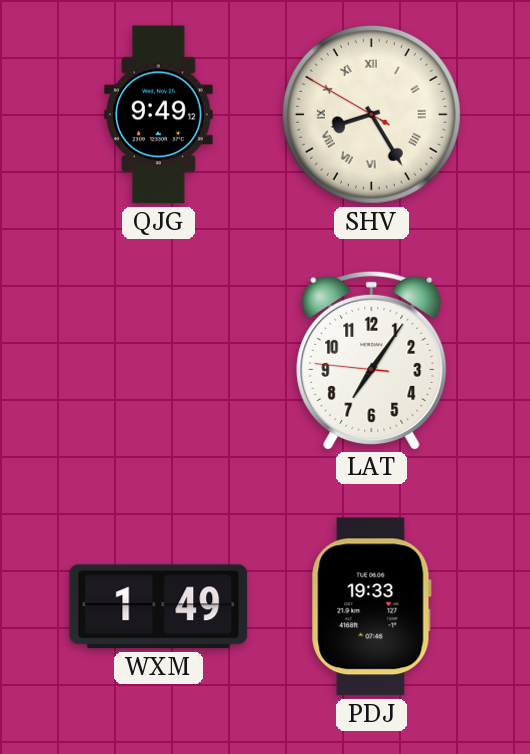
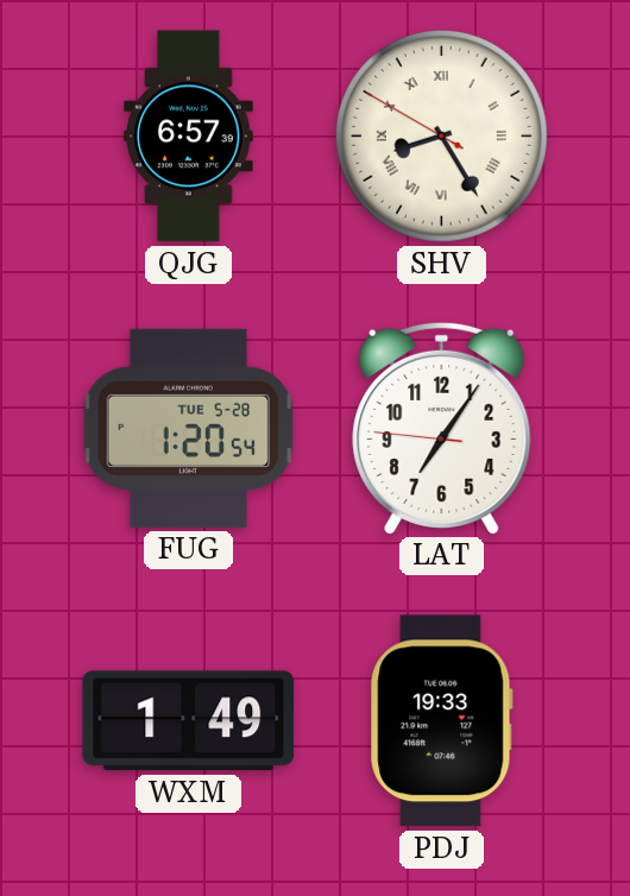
QJG: 9:49 -> 6:57
FUG: none -> 1:20
